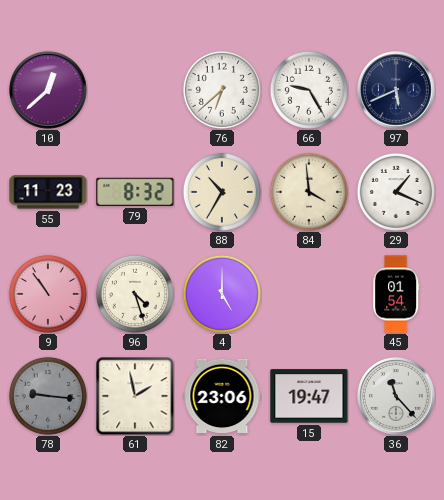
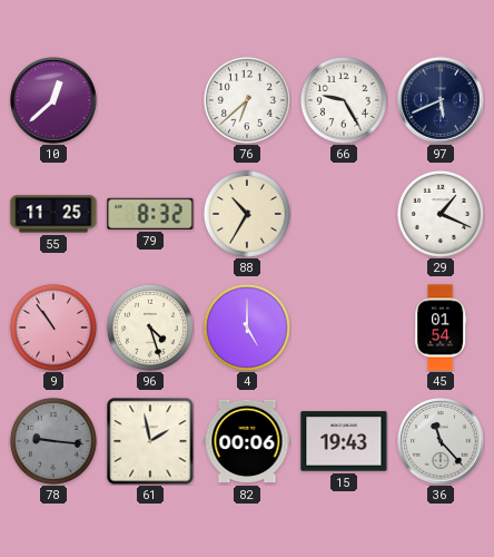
55: 11:23 -> 11:25
84: 3:59 -> none
82: 23:06 -> 00:06
15: 19:47 -> 19:43
